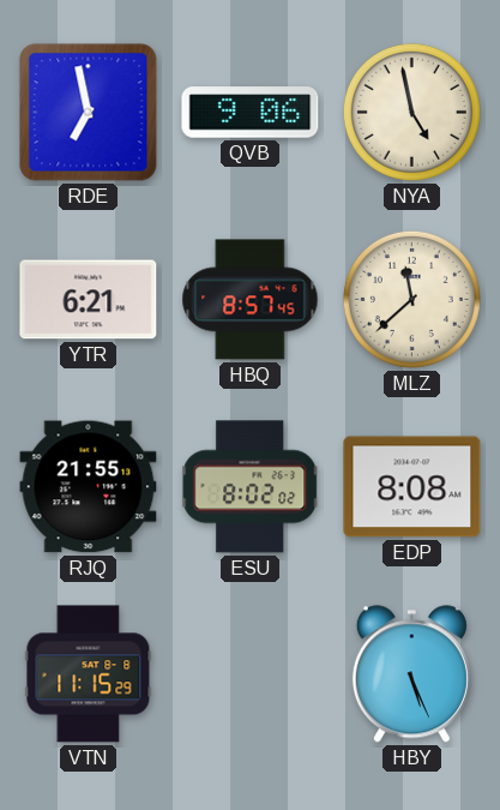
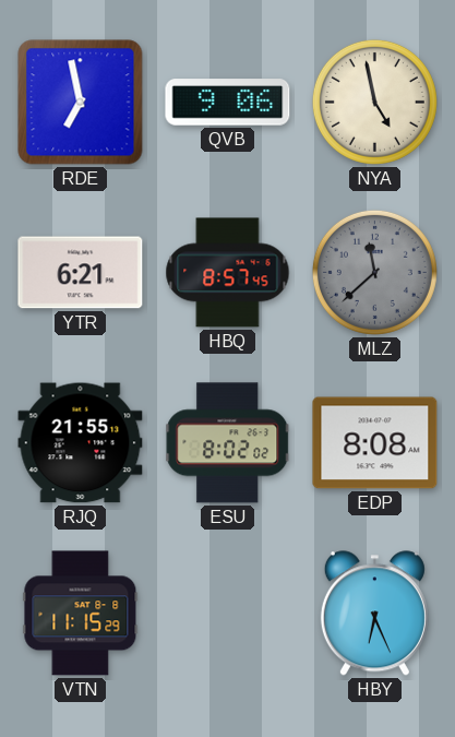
MLZ dial: cream -> grey
HBY: 5:26 -> 6:26
